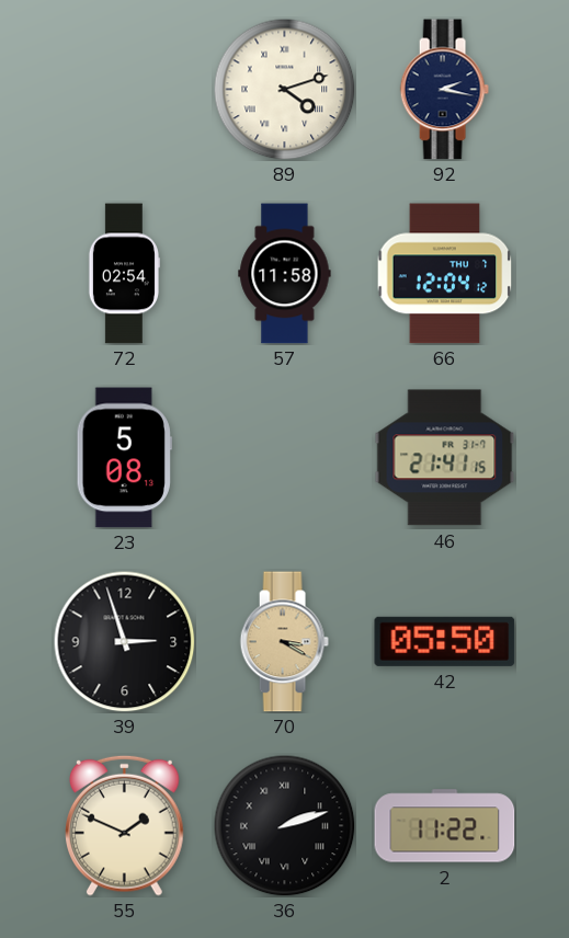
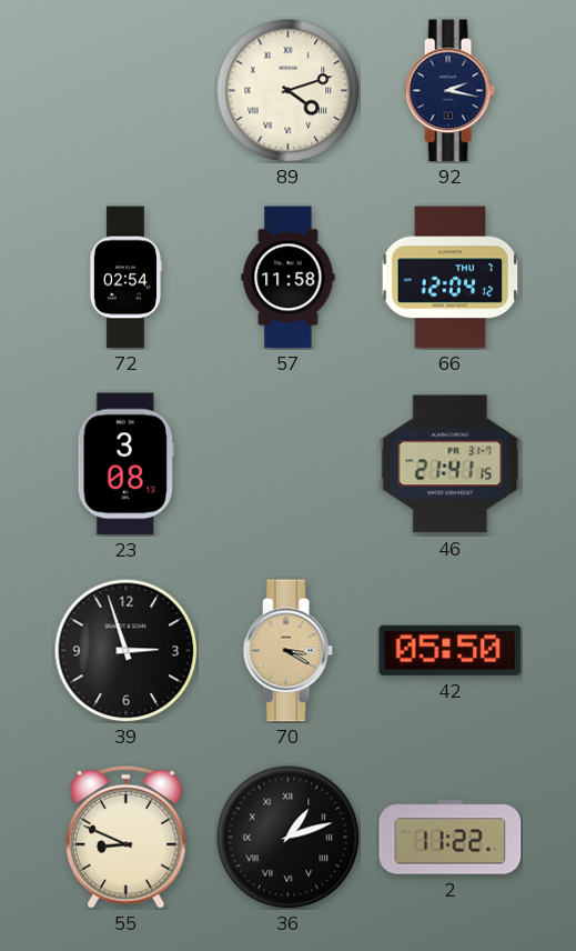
23: 5:08 -> 3:08
55: 1:49 -> 8:49
36: 2:12 -> 1:12
